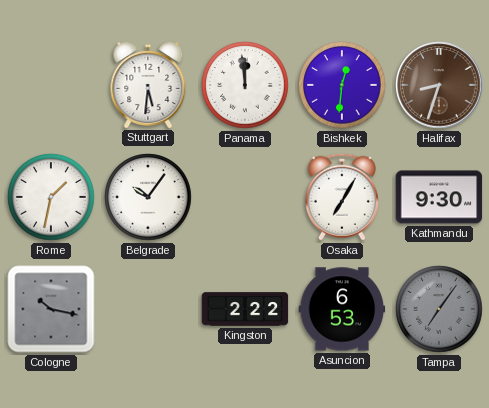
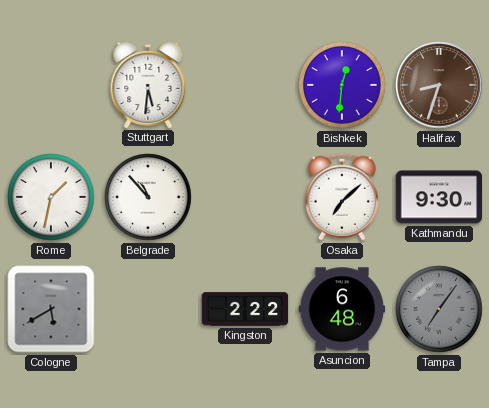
Panama: 11:59 -> none
Belgrade: 10:06 -> 10:53
Osaka: 7:05 -> 7:08
Cologne: 10:17 -> 5:40
Asuncion: 6:53 -> 6:48
